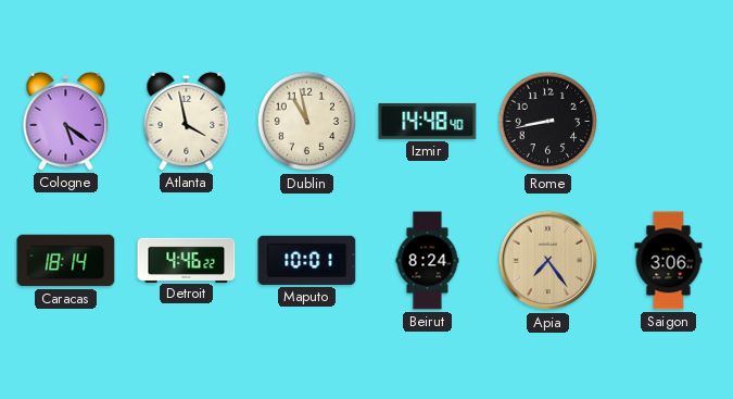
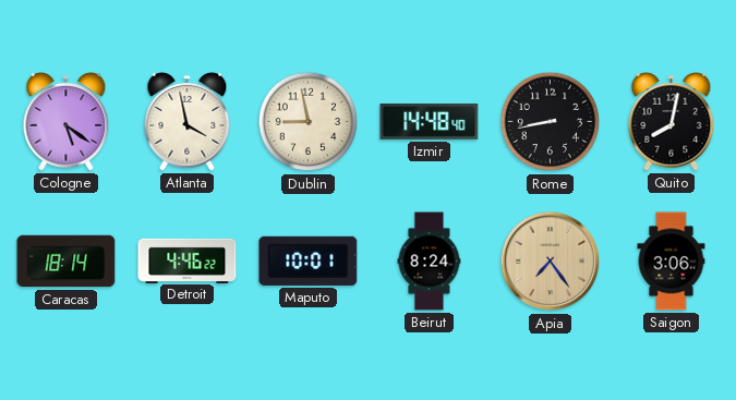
Dublin: 10:58 -> 8:58
Quito: none -> 8:02
